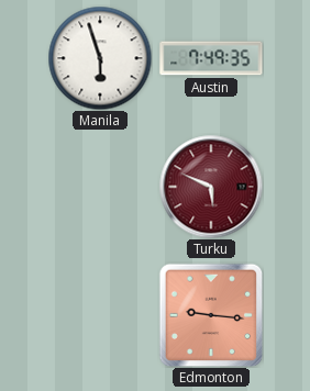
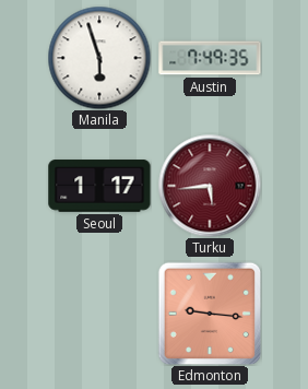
Seoul: none -> 1:17
Turku: 5:49 -> 5:44
